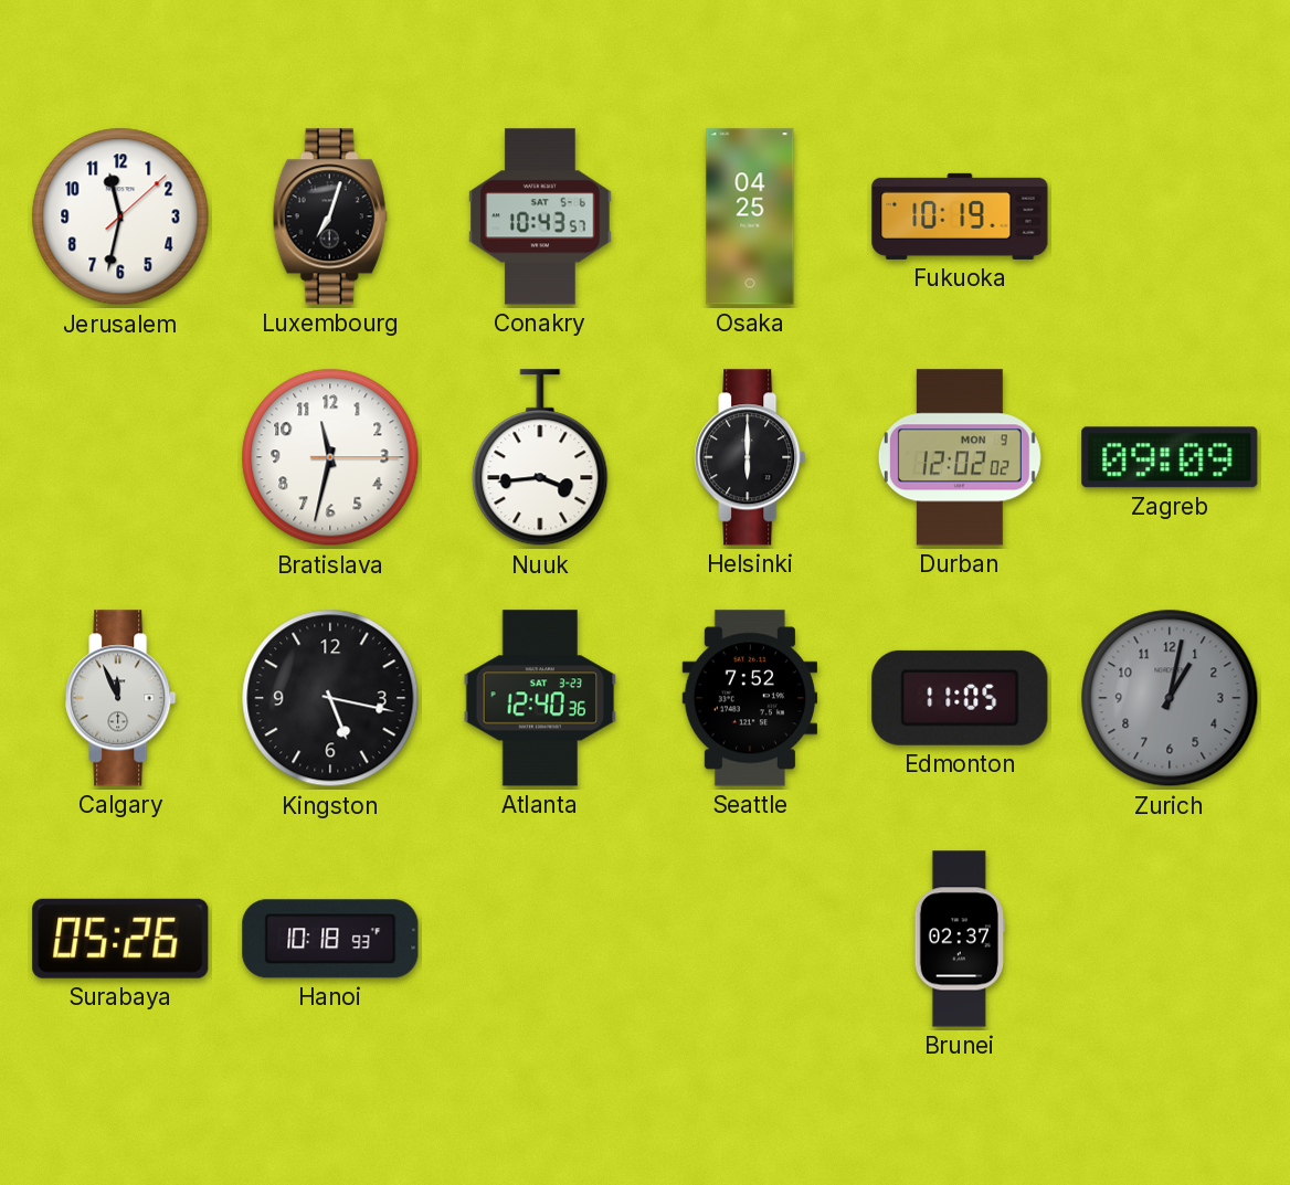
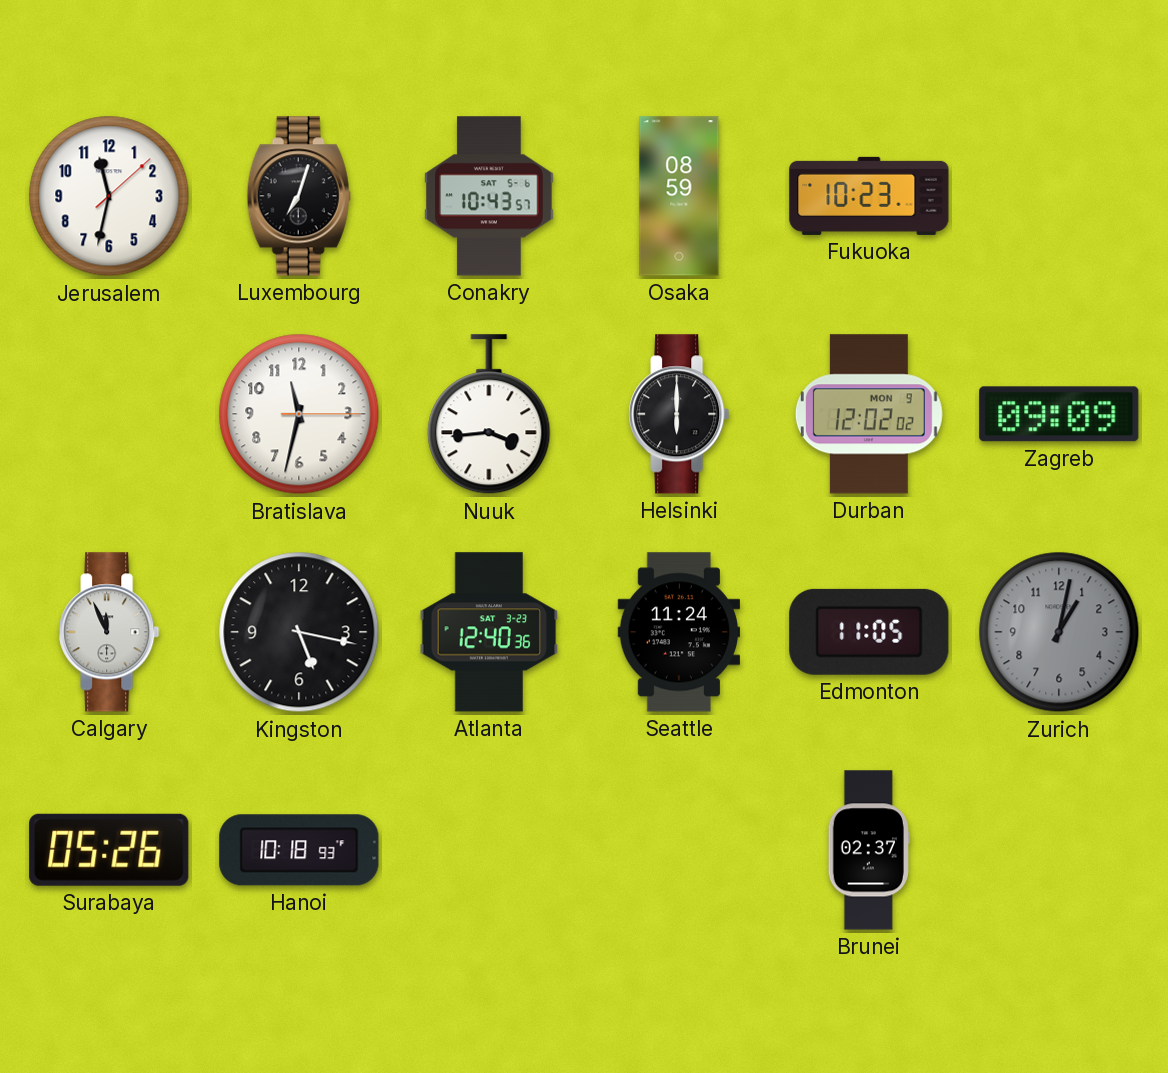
Osaka: 04:25 -> 08:59
Fukuoka: 10:19 -> 10:23
Seattle: 7:52 -> 11:24
